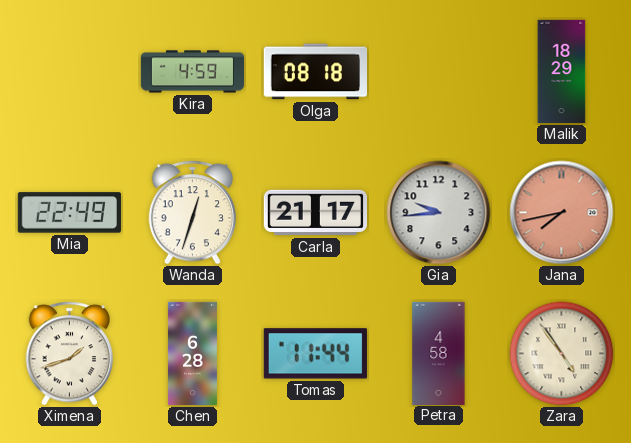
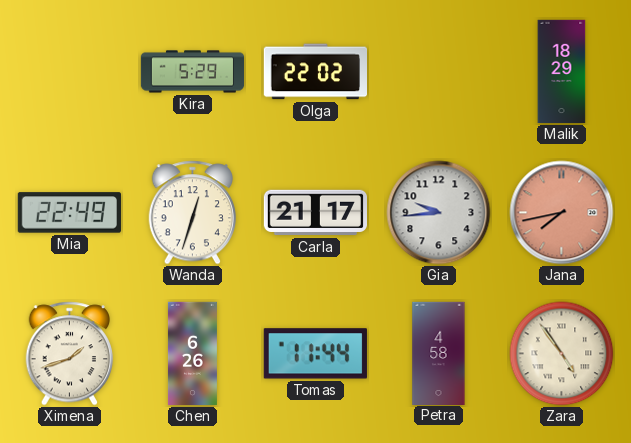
Kira: 4:59 -> 5:29
Olga: 08:18 -> 22:02
Chen: 6:28 -> 6:26
